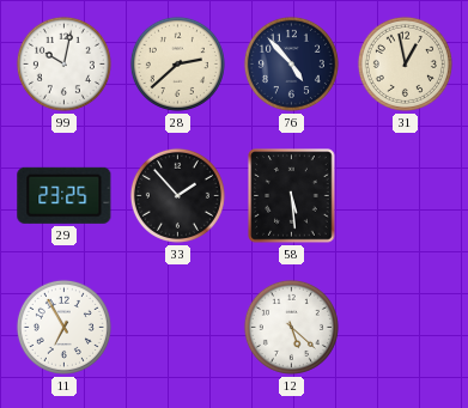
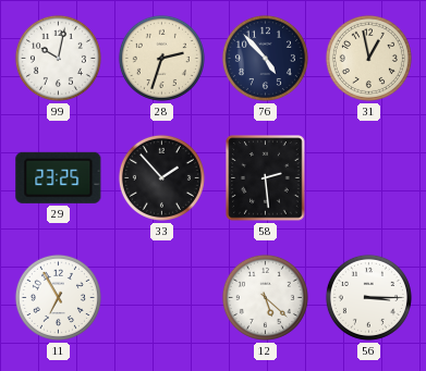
28: 2:38 -> 2:33
58: 5:29 -> 2:29
56: none -> 3:15
